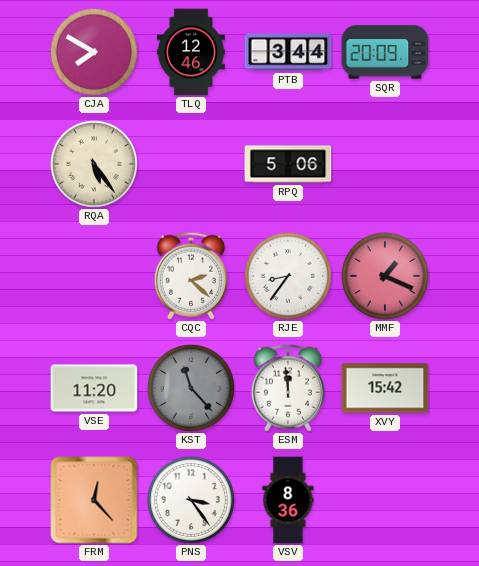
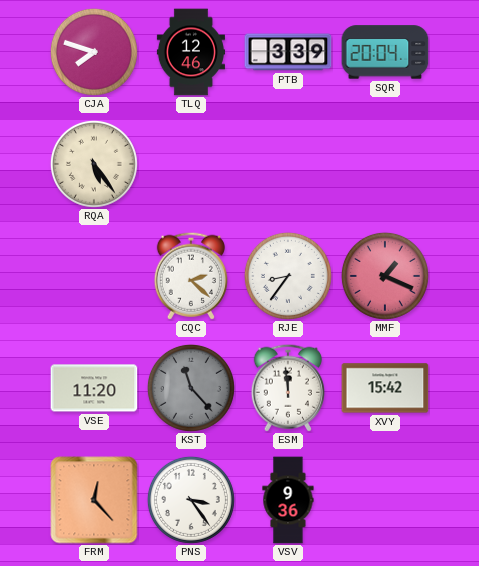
CJA: 7:50 -> 7:48
PTB: 3:44 -> 3:39
SQR: 20:09 -> 20:04
RPQ: 5:06 -> none
VSV: 8:36 -> 9:36
